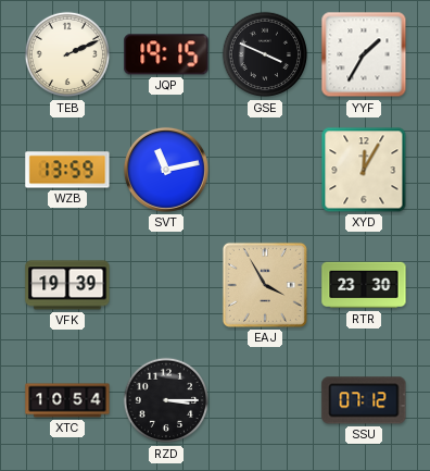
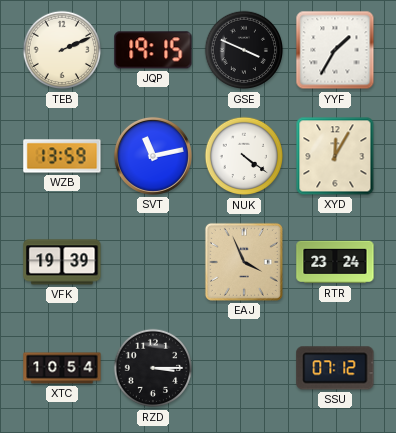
NUK: none -> 4:21
EAJ: 3:55 -> 3:56
RTR: 23:30 -> 23:24
